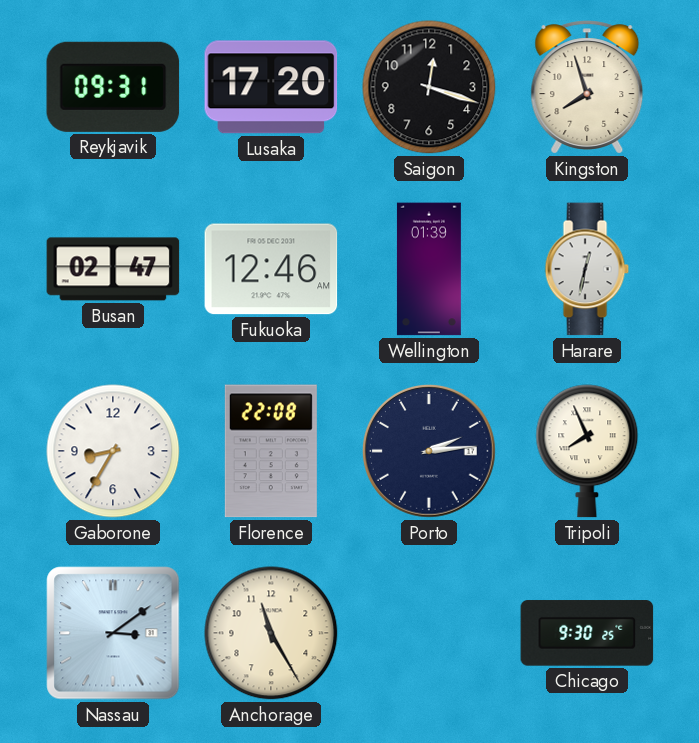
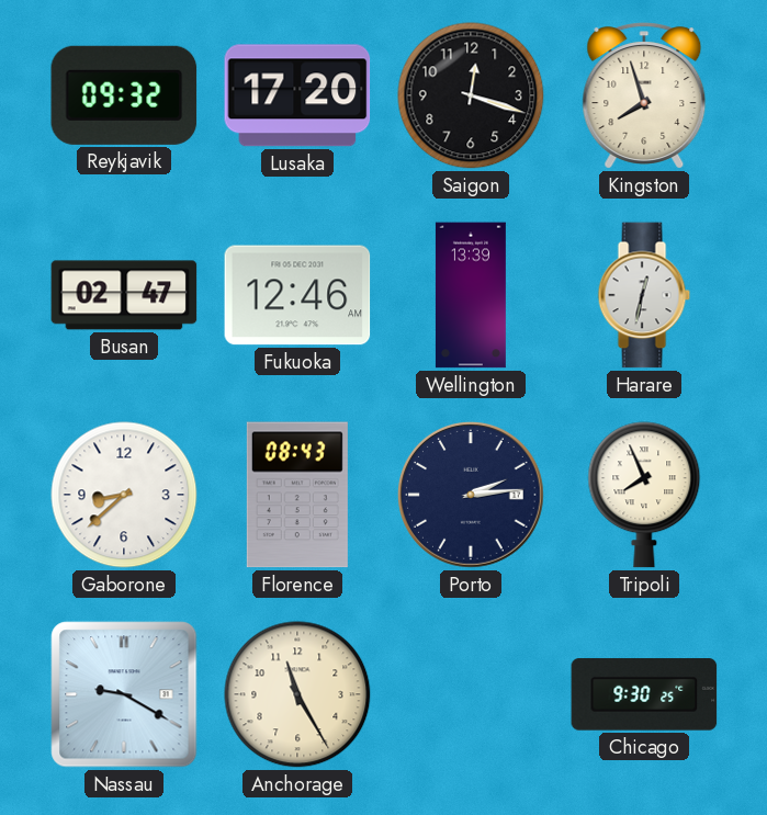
Reykjavik: 09:31 -> 09:32
Wellington: 01:39 -> 13:39
Gaborone: 8:35 -> 8:38
Florence: 22:08 -> 08:43
Nassau: 3:09 -> 9:20
